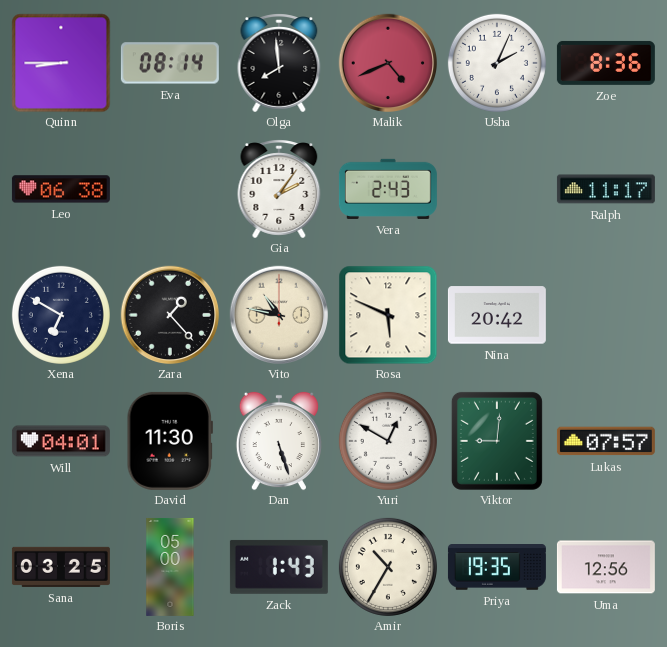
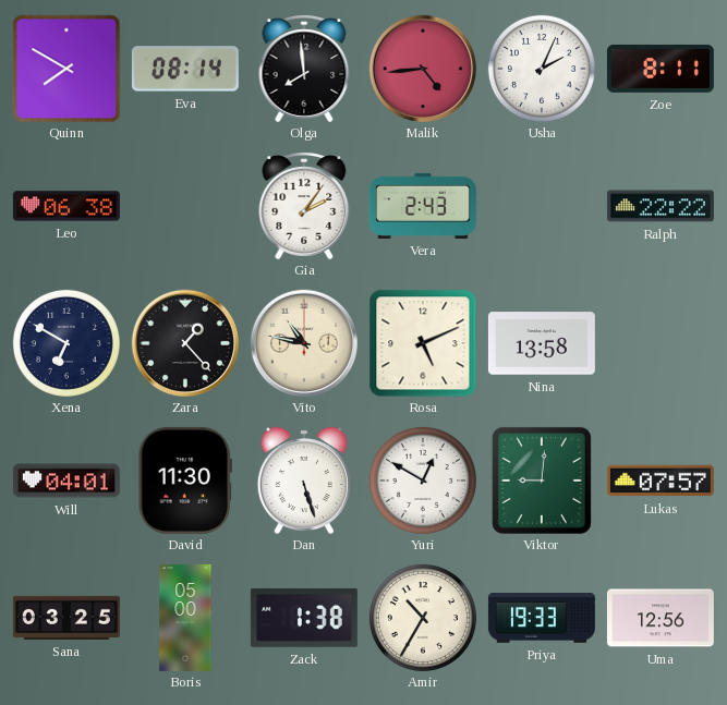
Quinn: 8:45 -> 7:50
Malik: 4:41 -> 4:44
Zoe: 8:36 -> 8:11
Ralph: 11:17 -> 22:22
Rosa: 5:49 -> 5:11
Nina: 20:42 -> 13:58
Zack: 1:43 -> 1:38
Priya: 19:35 -> 19:33
